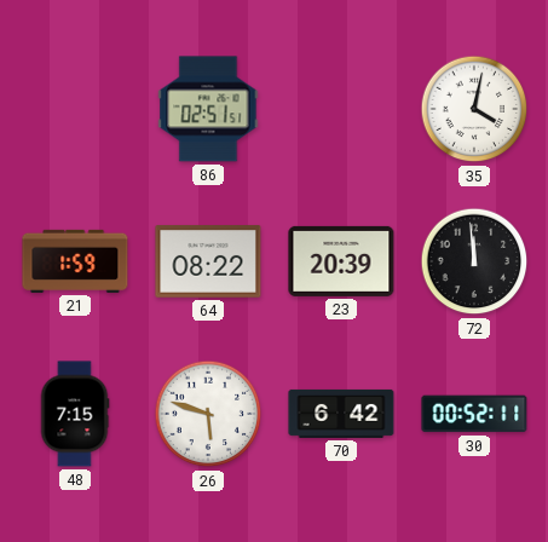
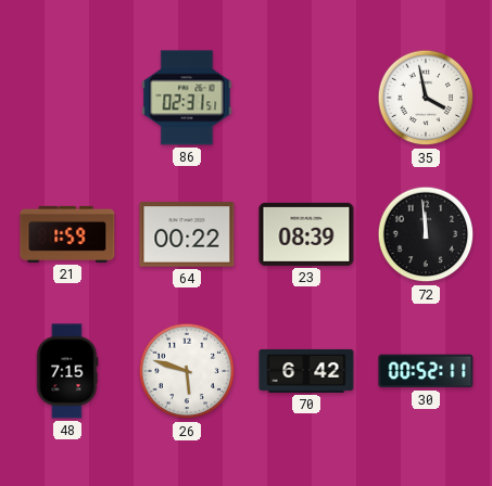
86: 02:51 -> 02:31
35: 4:02 -> 3:58
64: 08:22 -> 00:22
23: 20:39 -> 08:39
